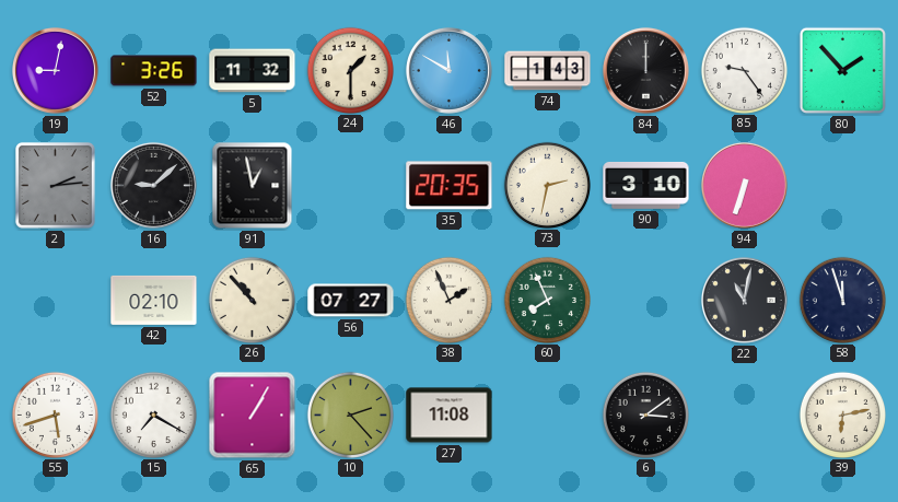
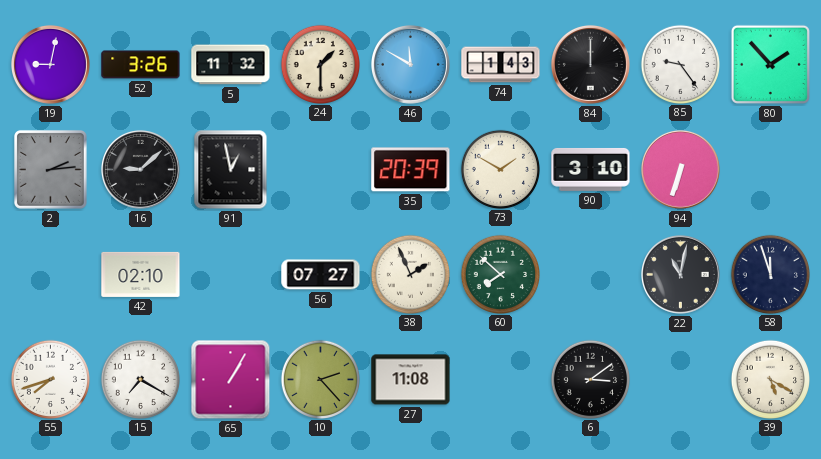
35: 20:35 -> 20:39
73: 2:32 -> 1:50
26: 10:53 -> none
60: 7:56 -> 7:52
55: 5:42 -> 7:42
39: 6:13 -> 5:20
